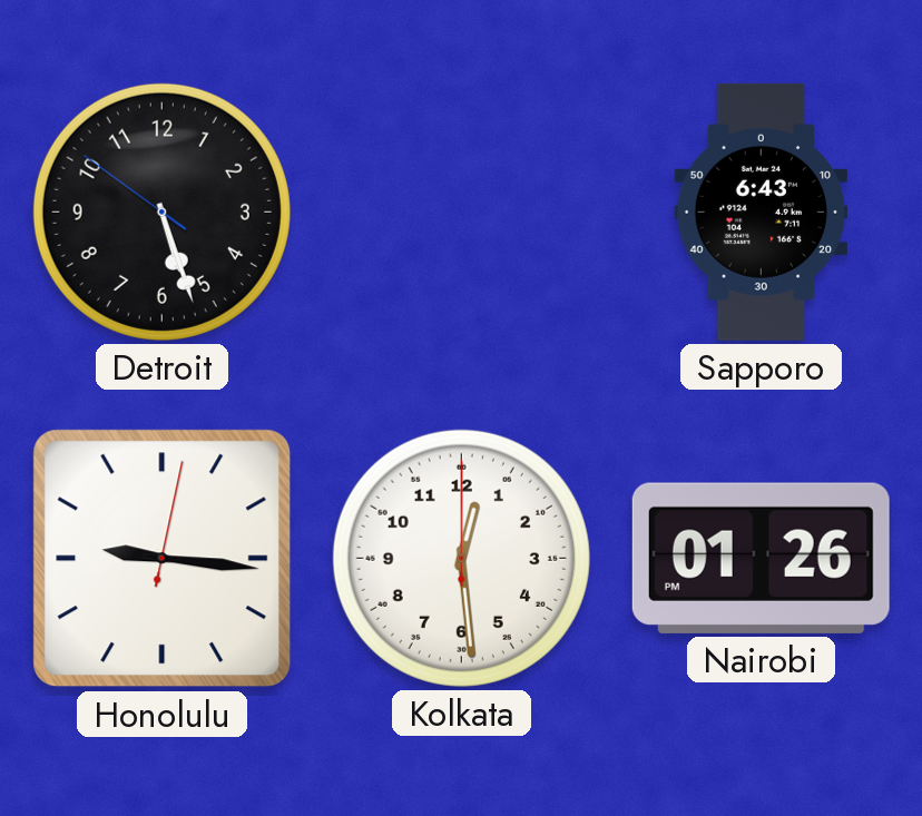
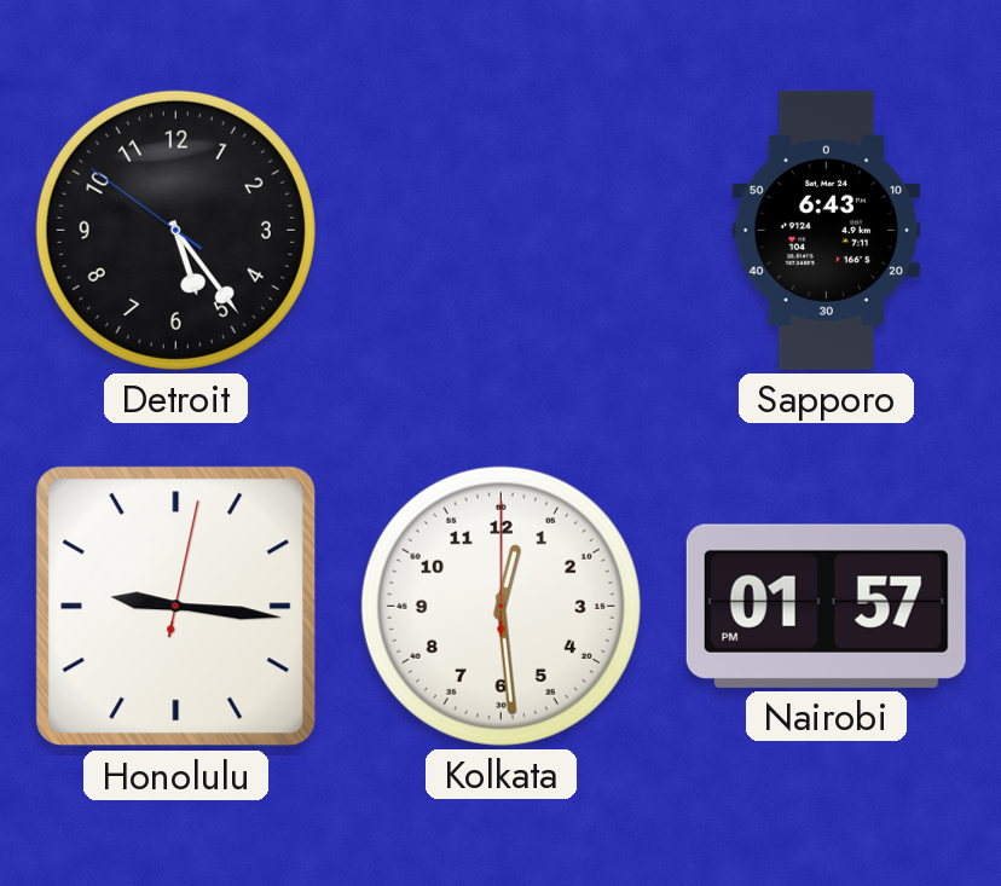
Detroit: 5:26 -> 5:23
Nairobi: 01:26 -> 01:57
